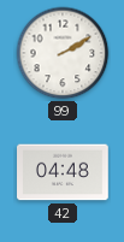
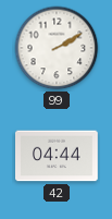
42: 04:48 -> 04:44
